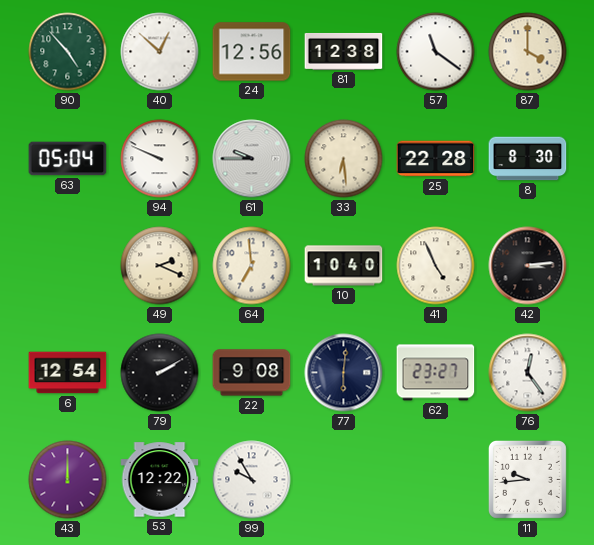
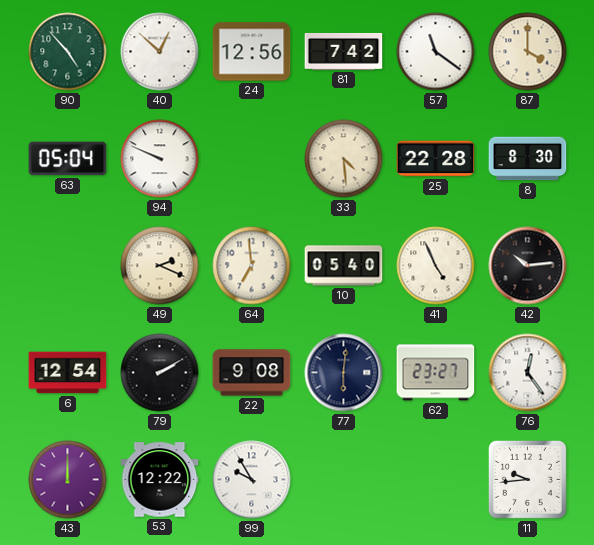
81: 12:38 -> 7:42
61: 9:45 -> none
33: 6:29 -> 4:29
10: 10:40 -> 05:40
42: 3:14 -> 10:14
